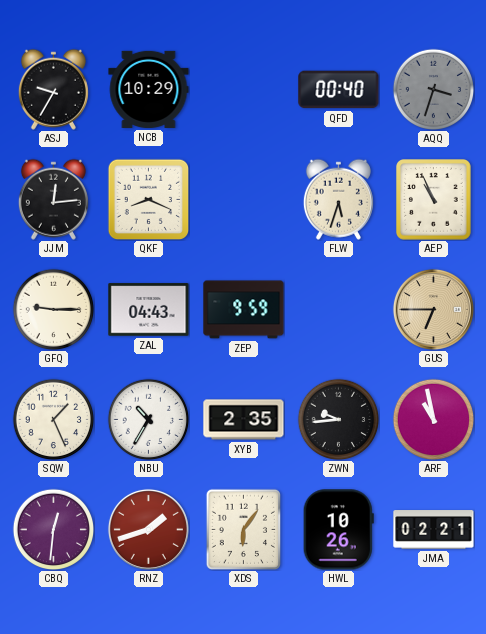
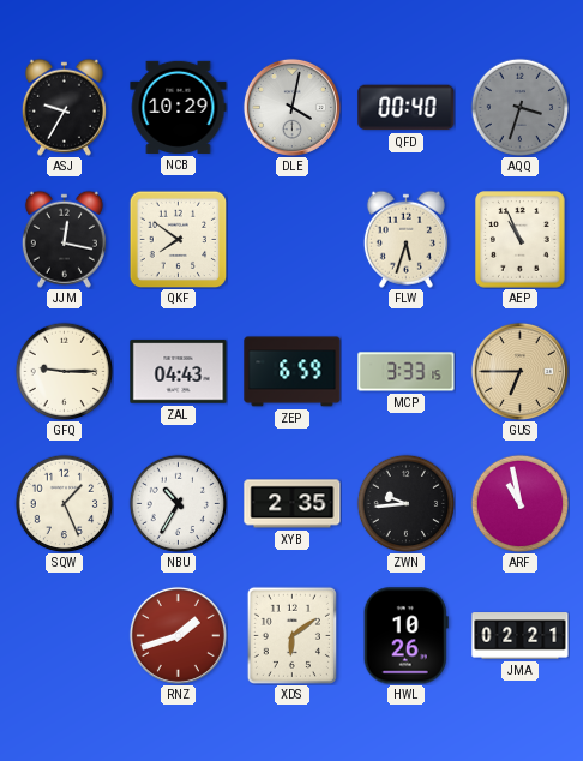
DLE: none -> 4:02
JJM: 12:14 -> 12:17
QKF: 8:19 -> 7:51
ZEP: 9:59 -> 6:59
MCP: none -> 3:33
CBQ: 12:31 -> none
XDS: 6:06 -> 6:09
